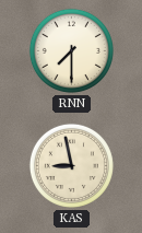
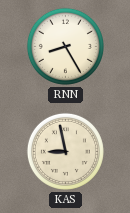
RNN: 7:30 -> 8:25
